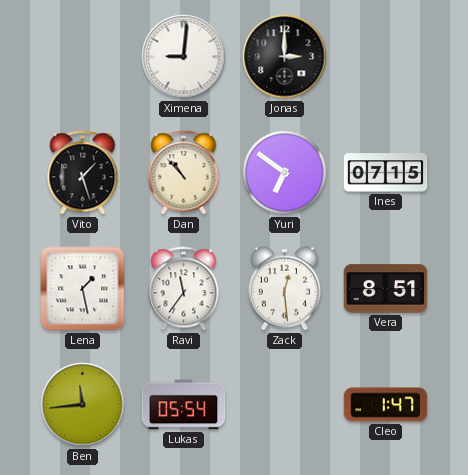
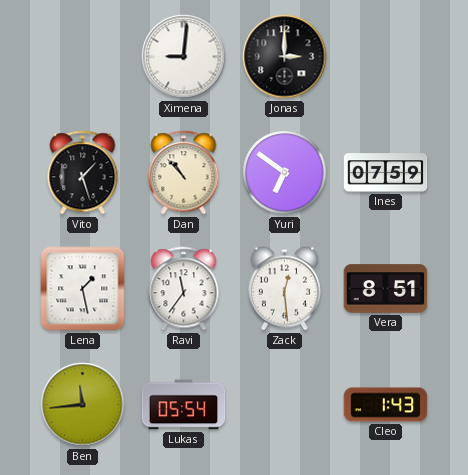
Ines: 07:15 -> 07:59
Cleo: 1:47 -> 1:43
